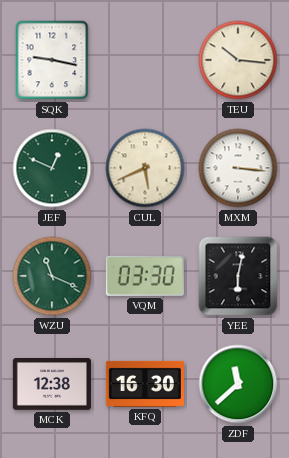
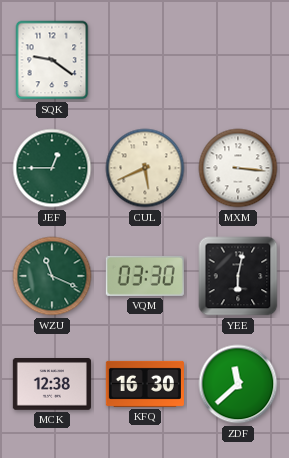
SQK: 9:17 -> 9:21
TEU: 10:16 -> none
JEF: 12:49 -> 12:45
